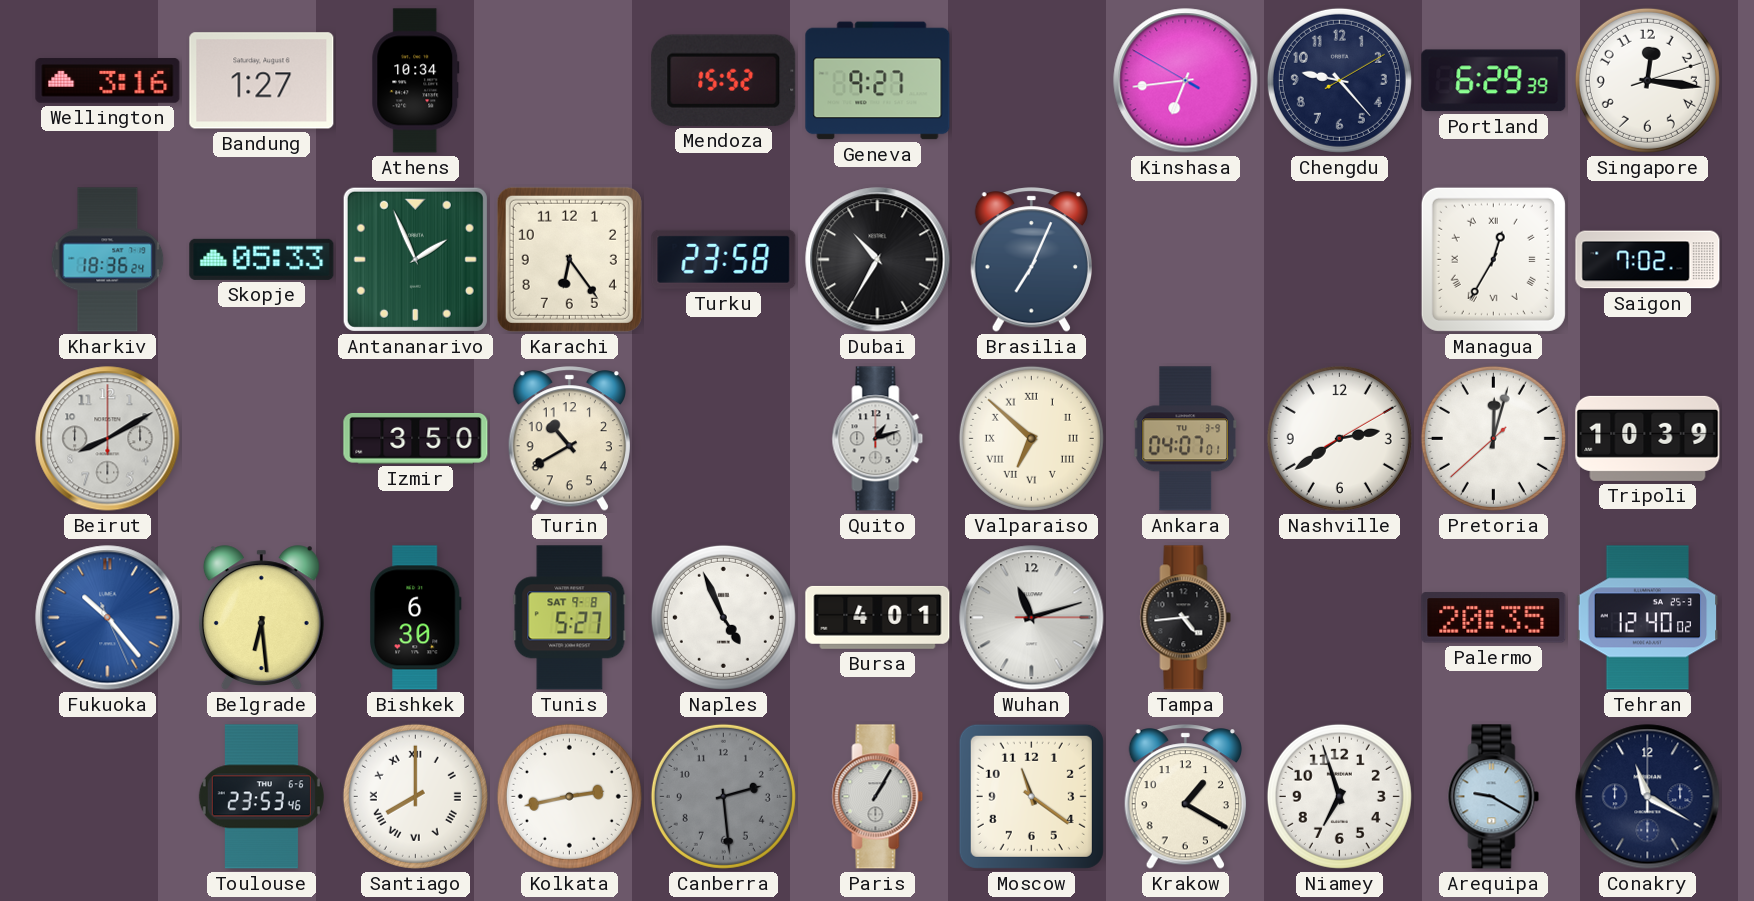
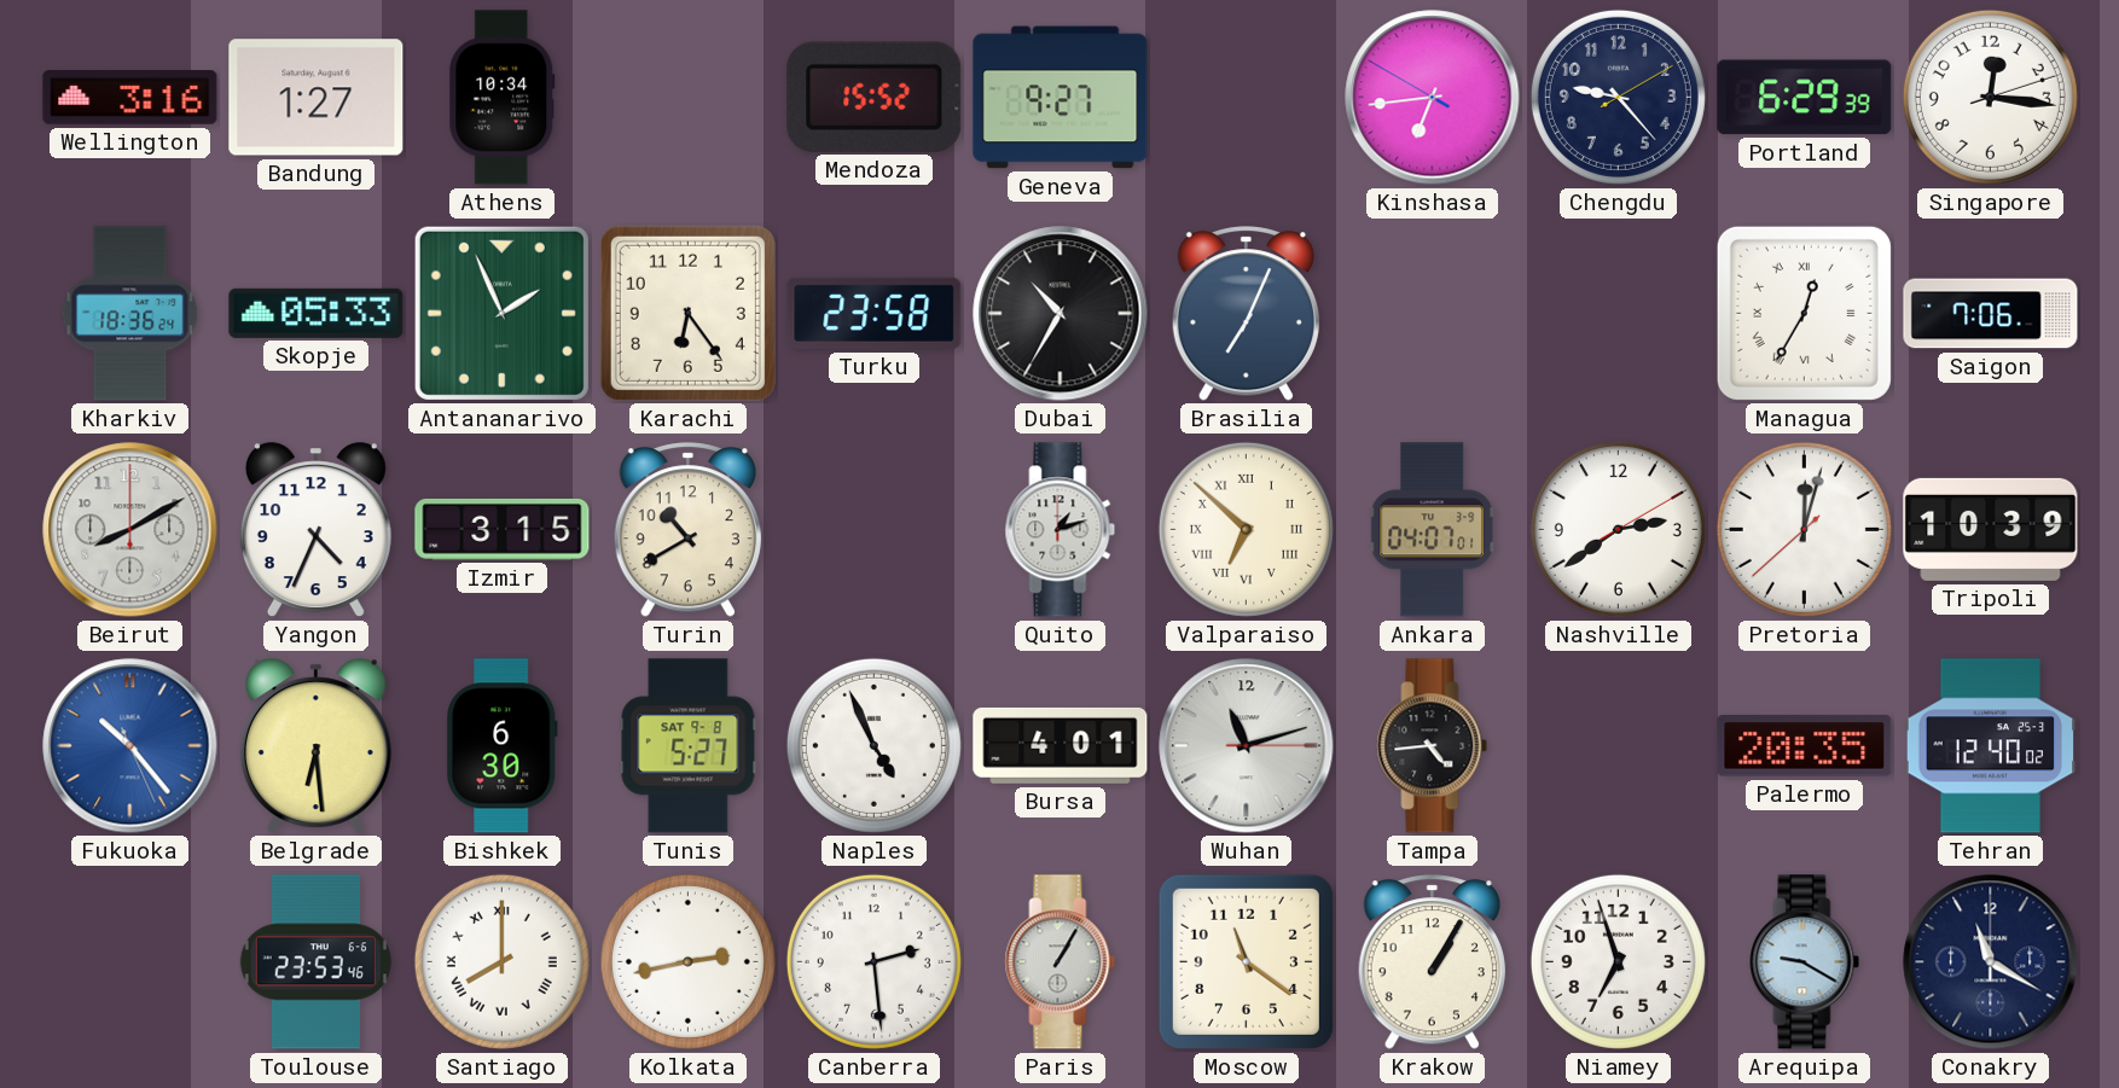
Saigon: 7:02 -> 7:06
Yangon: none -> 4:34
Izmir: 3:50 -> 3:15
Canberra dial: grey -> white
Krakow: 1:20 -> 1:05
